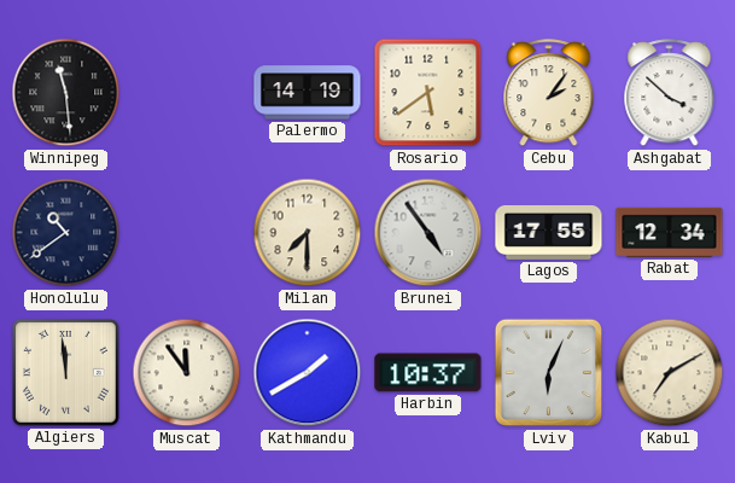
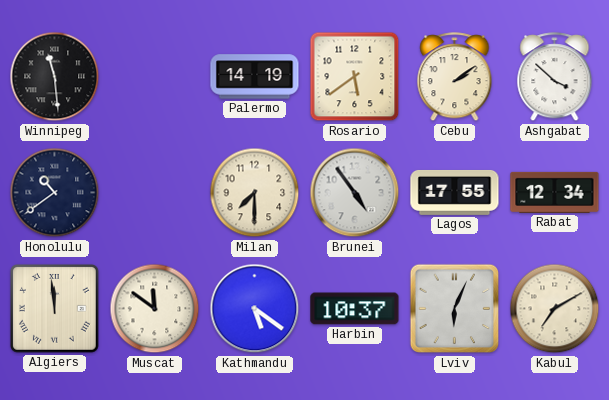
Cebu: 2:06 -> 2:09
Muscat: 11:54 -> 11:51
Kathmandu: 1:40 -> 5:21
